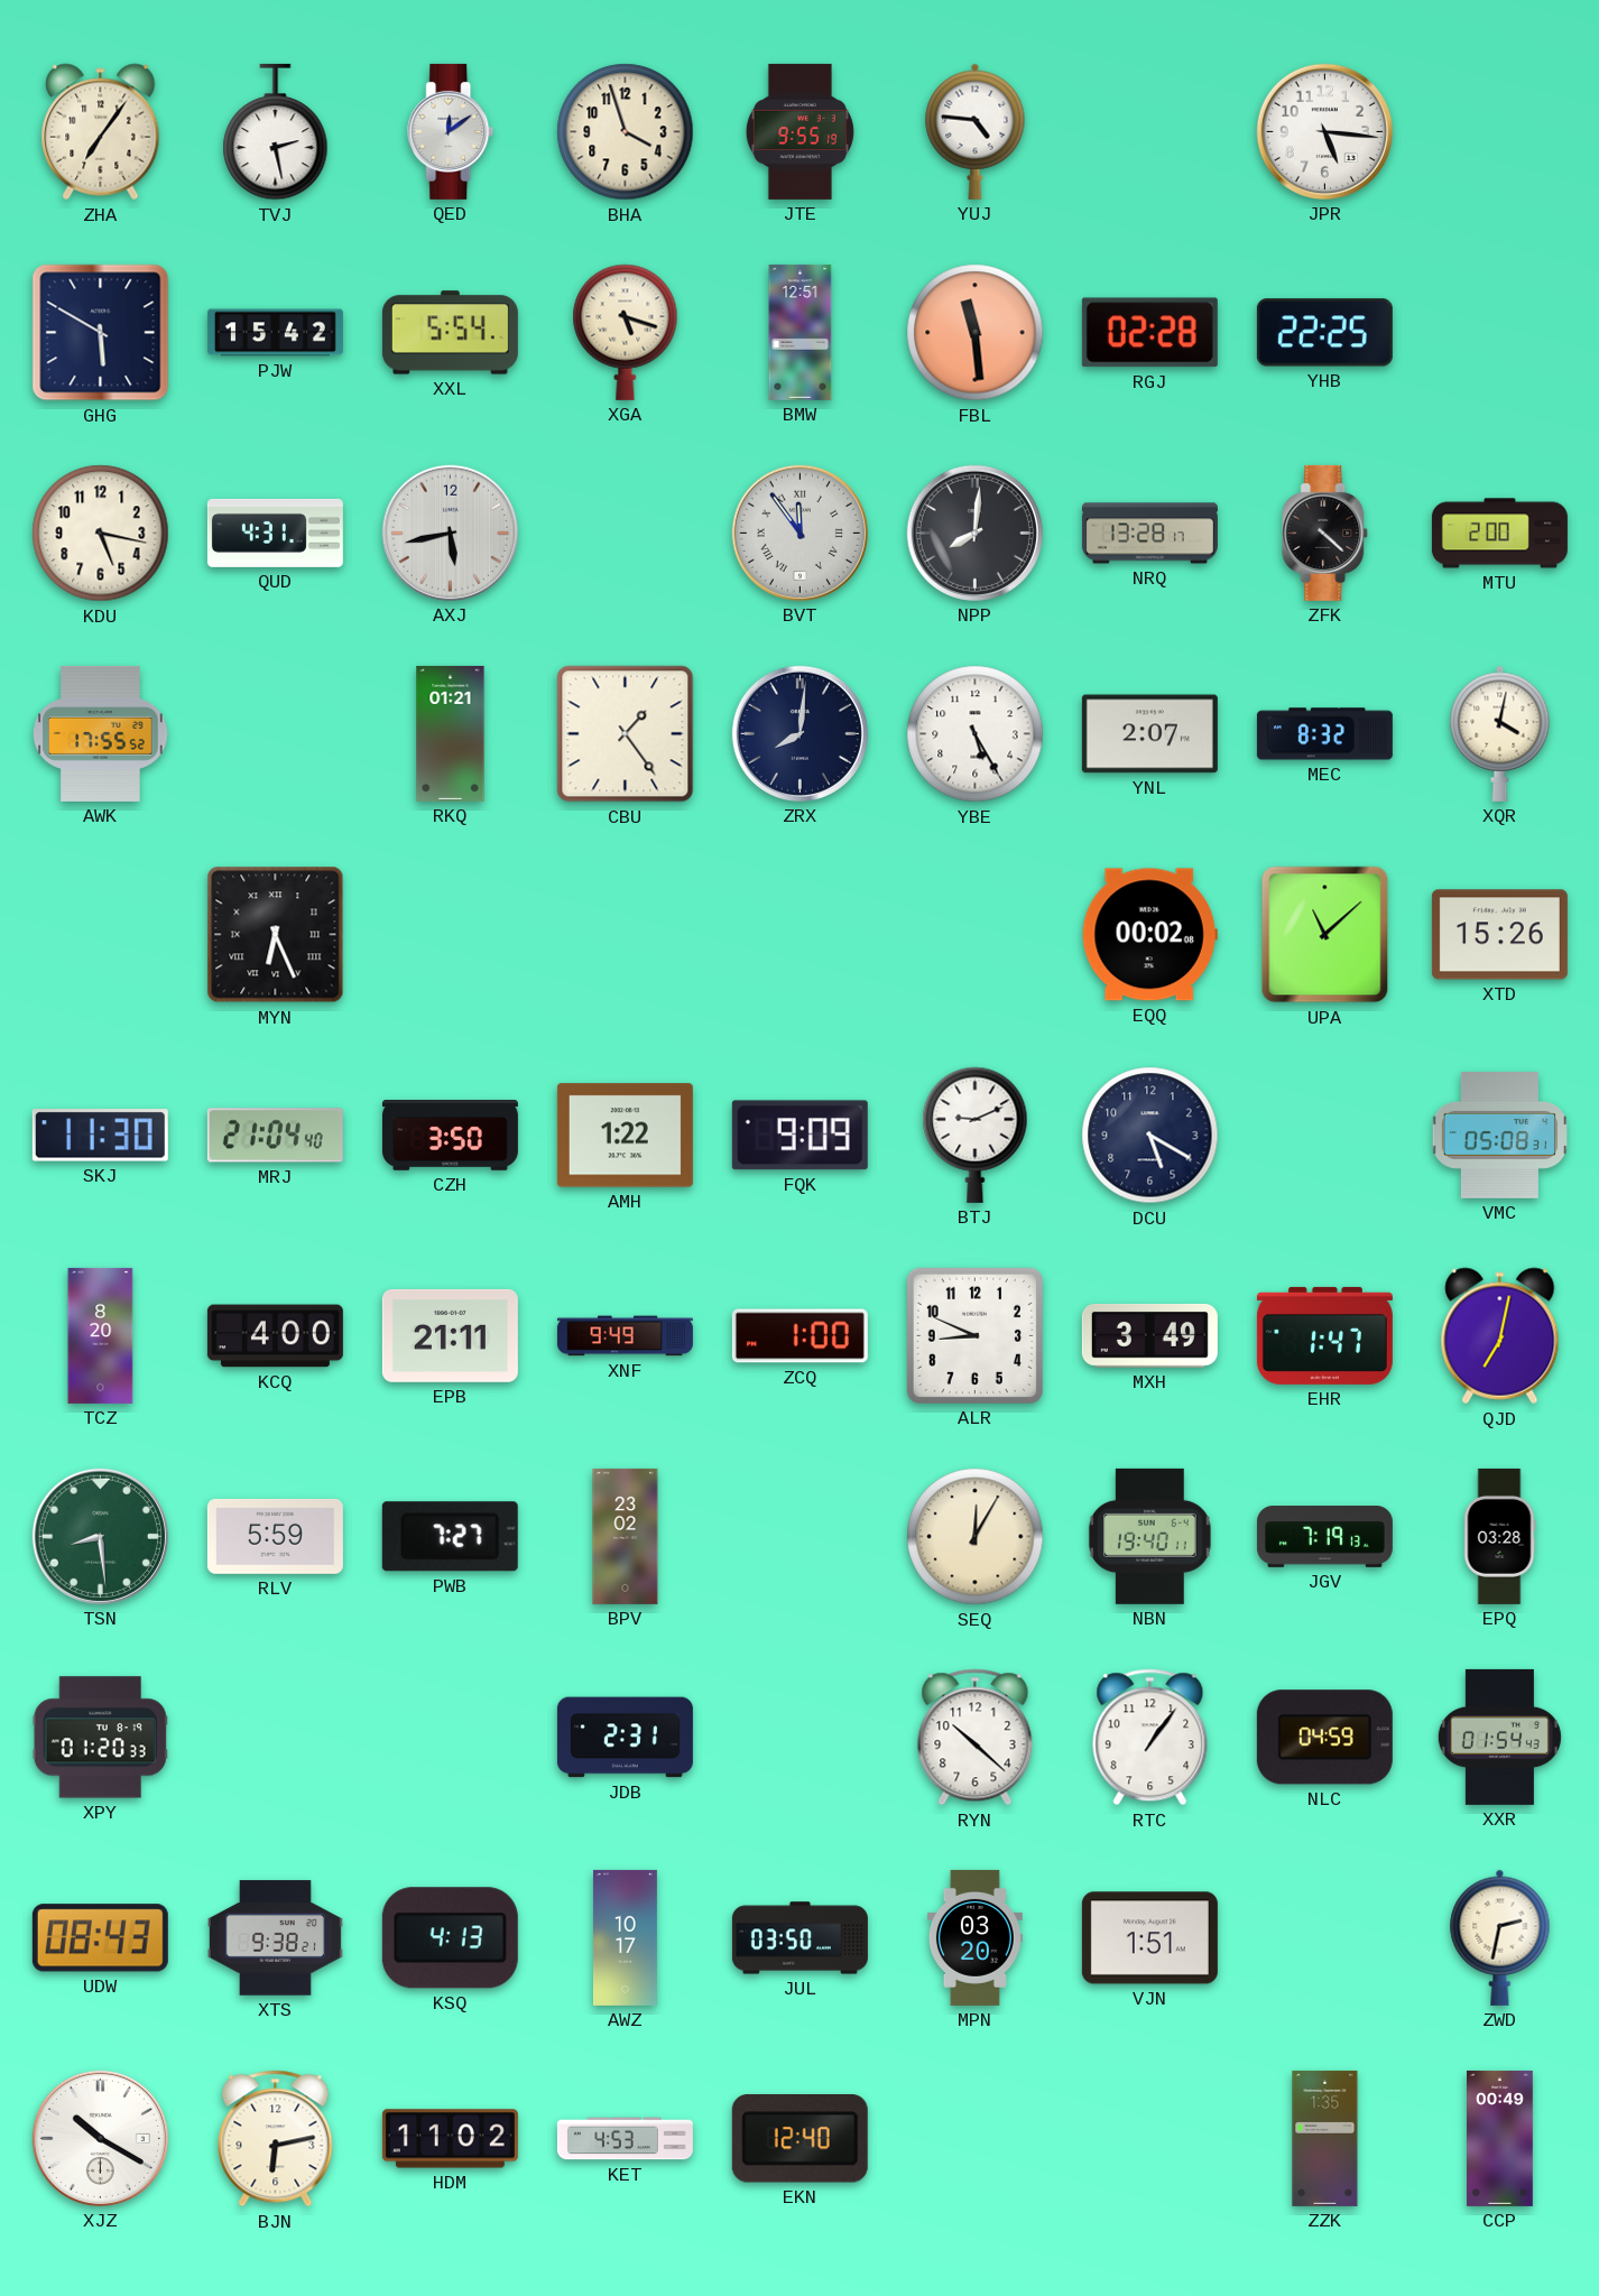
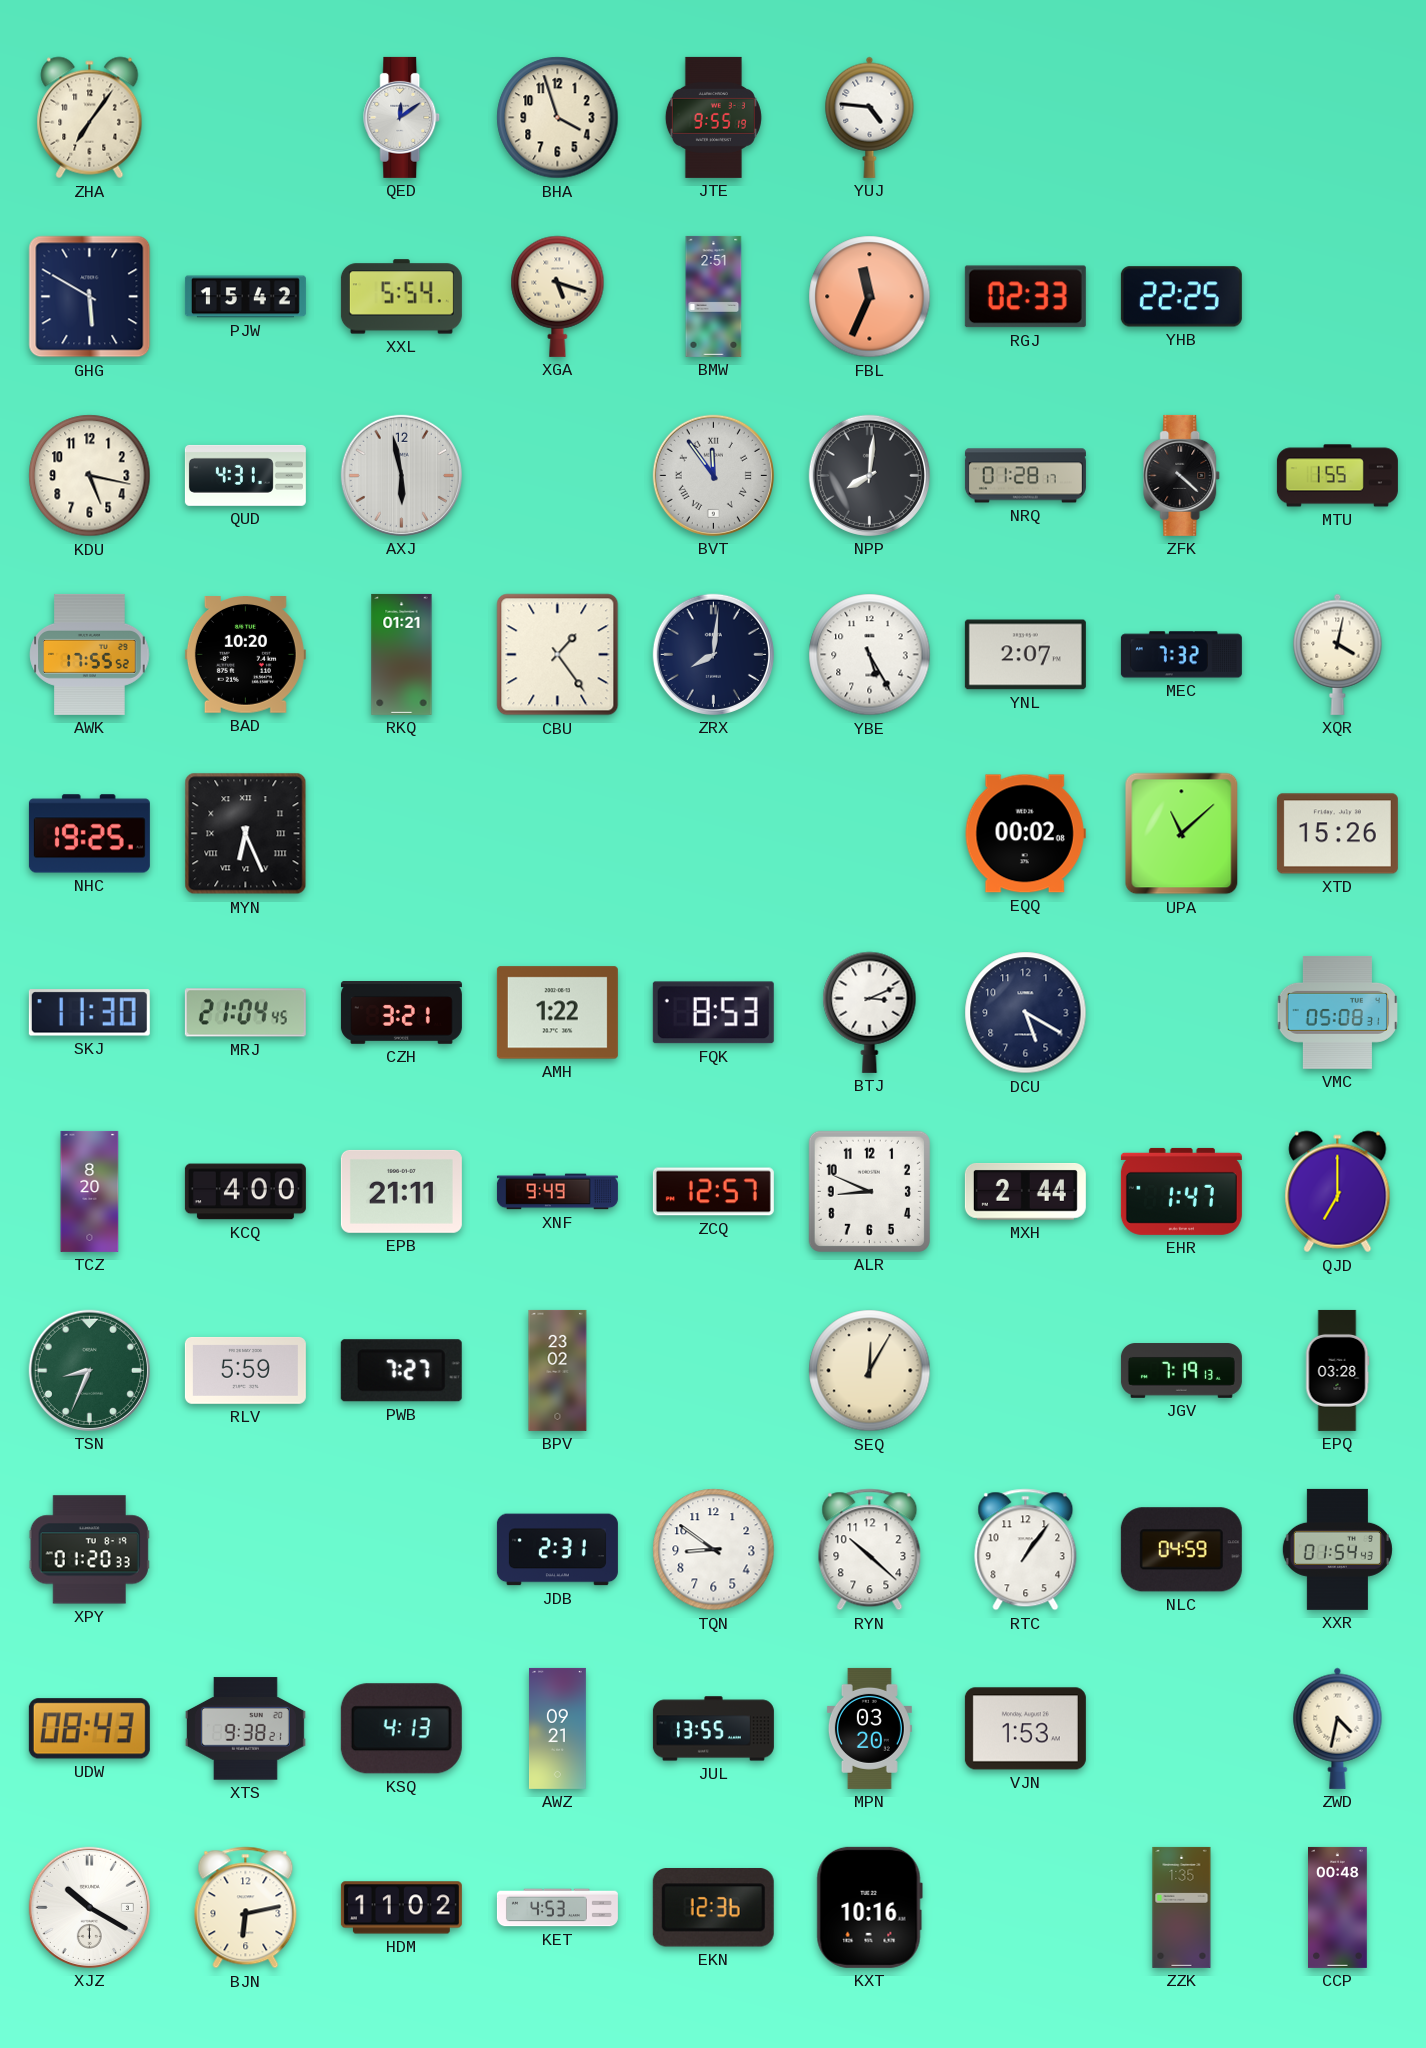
TVJ: 2:28 -> none
JPR: 5:16 -> none
BMW: 12:51 -> 2:51
FBL: 11:29 -> 11:34
RGJ: 02:28 -> 02:33
AXJ: 5:43 -> 5:58
NRQ: 13:28 -> 01:28
MTU: 2:00 -> 1:55
BAD: none -> 10:20
MEC: 8:32 -> 7:32
NHC: none -> 19:25
MRJ: 21:04:40 -> 21:04:45
CZH: 3:50 -> 3:21
FQK: 9:09 -> 8:53
BTJ: 9:11 -> 3:11
ZCQ: 1:00 -> 12:57
MXH: 3:49 -> 2:44
QJD: 7:02 -> 7:00
TSN: 8:29 -> 8:34
NBN: 19:40 -> none
TQN: none -> 8:51
AWZ: 10:17 -> 09:21
JUL: 03:50 -> 13:55
VJN: 1:51 -> 1:53
ZWD: 2:32 -> 4:32
EKN: 12:40 -> 12:36
KXT: none -> 10:16
CCP: 00:49 -> 00:48
